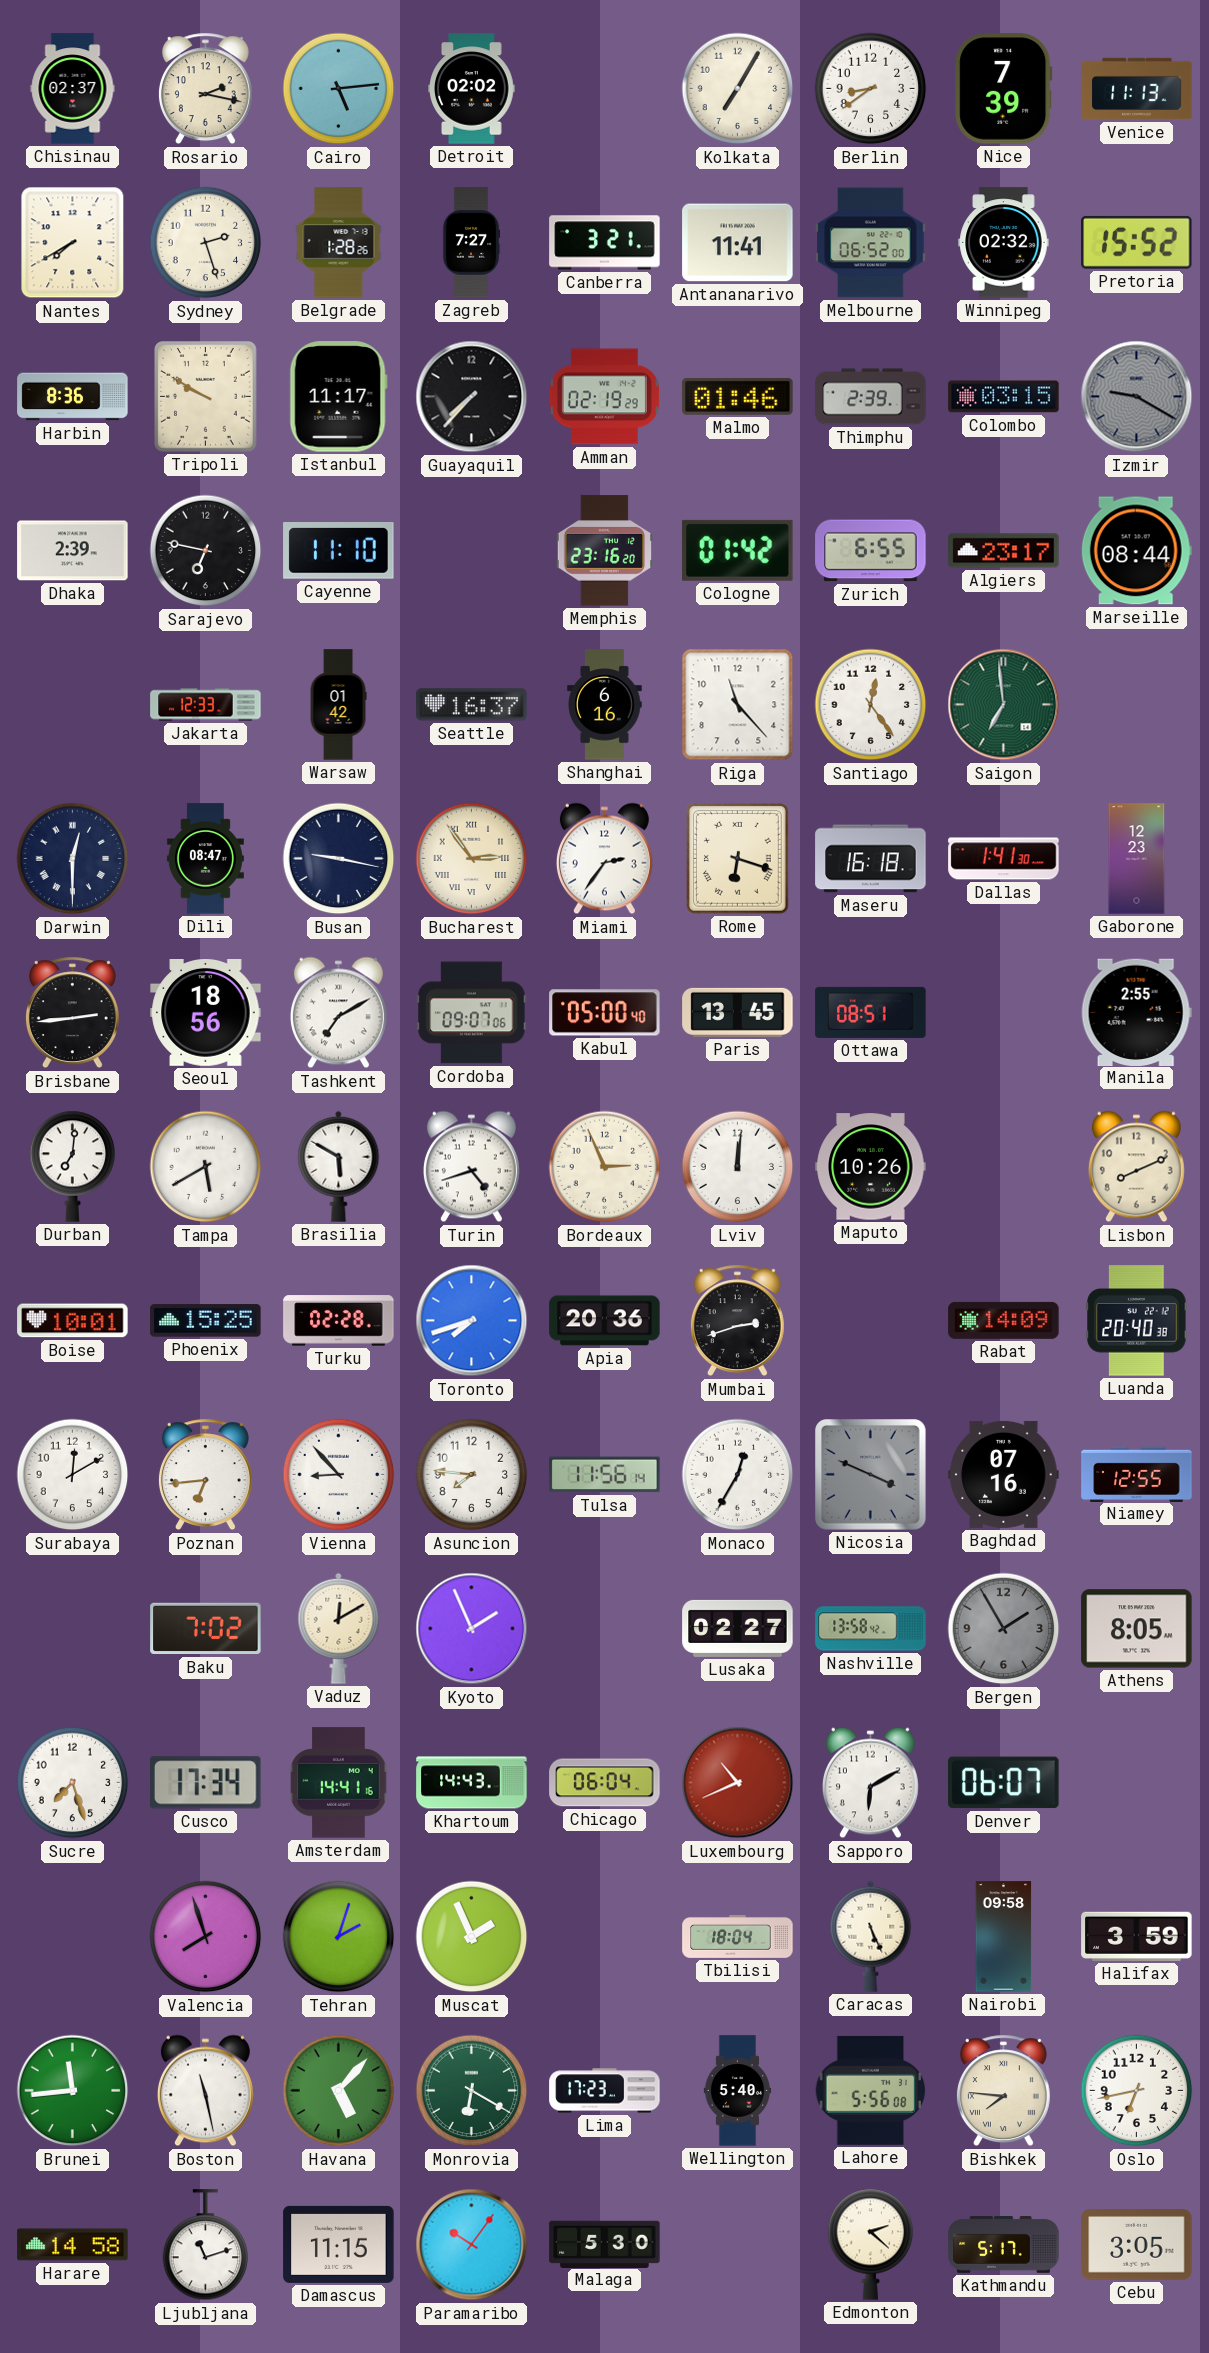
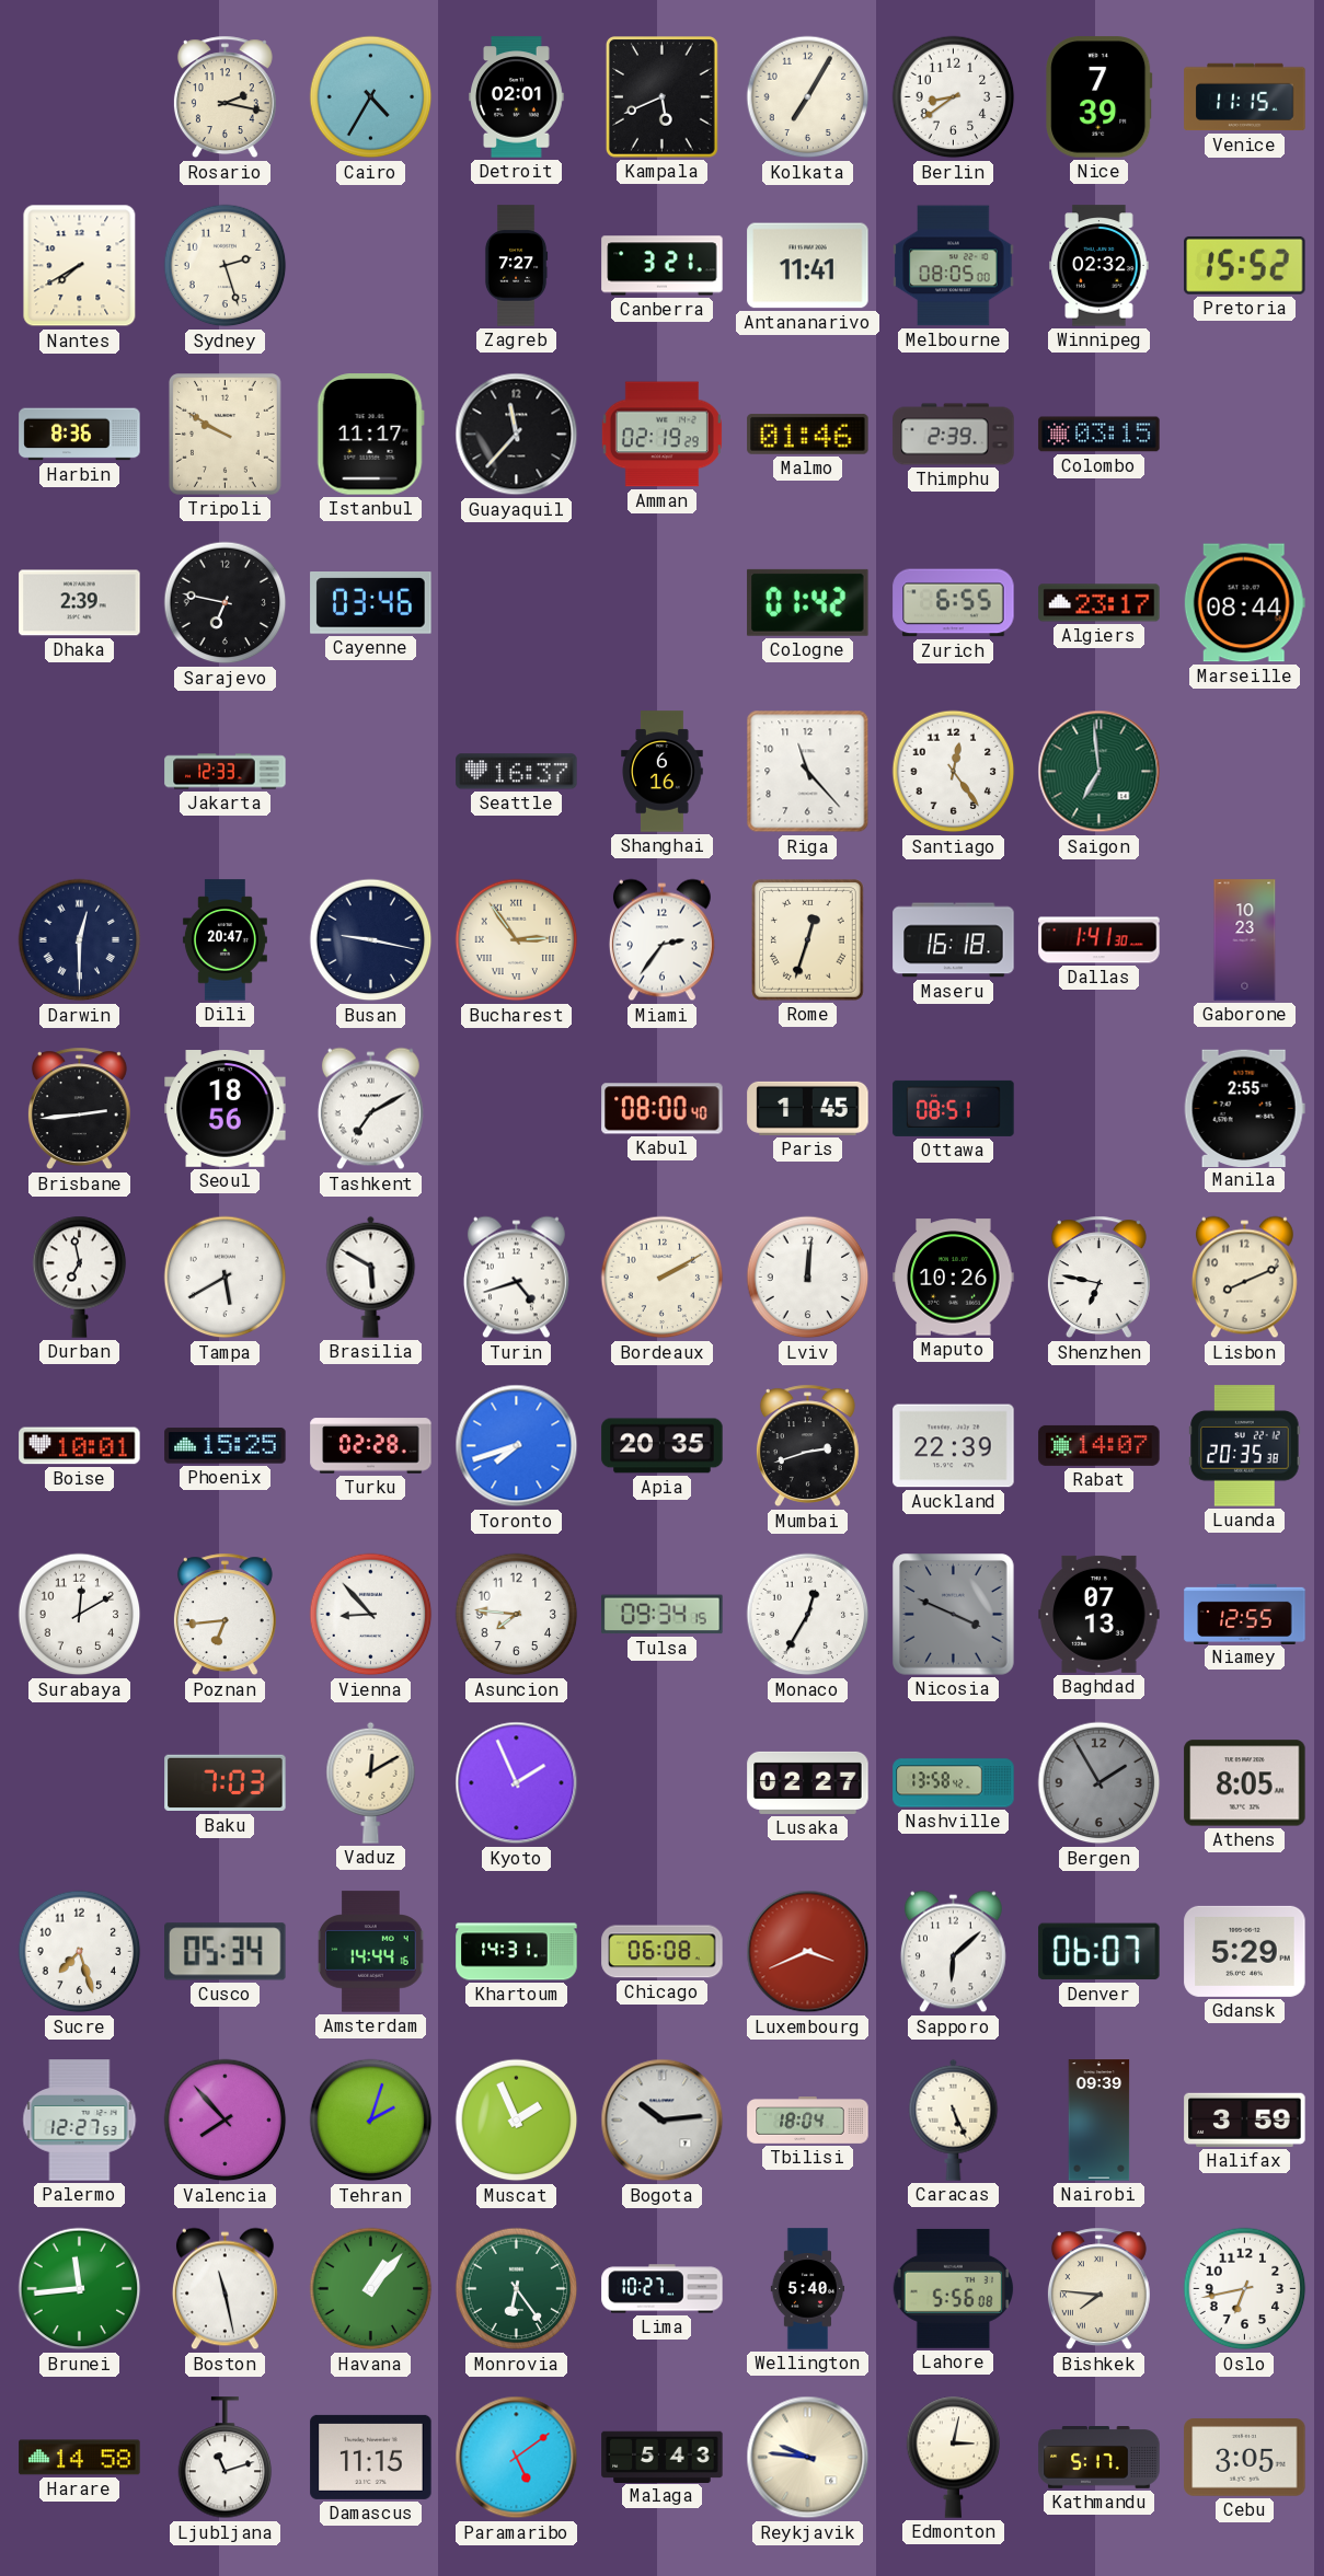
Chisinau: 02:37 -> none
Cairo: 5:14 -> 4:35
Detroit: 02:02 -> 02:01
Kampala: none -> 5:41
Venice: 11:13 -> 11:15
Belgrade: 1:28 -> none
Melbourne: 06:52 -> 08:05
Guayaquil: 7:37 -> 11:37
Izmir: 9:20 -> none
Cayenne: 11:10 -> 03:46
Memphis: 23:16 -> none
Warsaw: 01:42 -> none
Dili: 08:47 -> 20:47
Rome: 6:18 -> 12:33
Gaborone: 12:23 -> 10:23
Cordoba: 09:07 -> none
Kabul: 05:00 -> 08:00
Paris: 13:45 -> 1:45
Durban: 7:01 -> 6:58
Bordeaux: 2:56 -> 2:10
Shenzhen: none -> 6:47
Apia: 20:36 -> 20:35
Auckland: none -> 22:39
Rabat: 14:09 -> 14:07
Luanda: 20:40 -> 20:35
Tulsa: 11:56 -> 09:34
Baghdad: 07:16 -> 07:13
Baku: 7:02 -> 7:03
Cusco: 17:34 -> 05:34
Amsterdam: 14:41 -> 14:44
Khartoum: 14:43 -> 14:31
Chicago: 06:04 -> 06:08
Luxembourg: 10:41 -> 3:41
Sapporo: 6:10 -> 6:08
Gdansk: none -> 5:29
Palermo: none -> 12:27
Valencia: 7:57 -> 7:53
Bogota: none -> 10:14
Nairobi: 09:58 -> 09:39
Havana: 5:07 -> 1:07
Monrovia: 6:20 -> 6:24
Lima: 17:23 -> 10:27
Paramaribo: 10:06 -> 5:09
Malaga: 5:30 -> 5:43
Reykjavik: none -> 9:46
Edmonton: 2:22 -> 3:02
